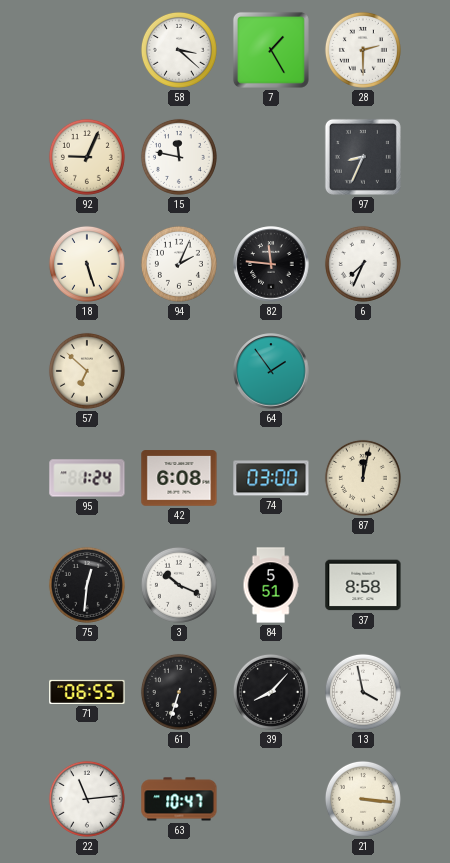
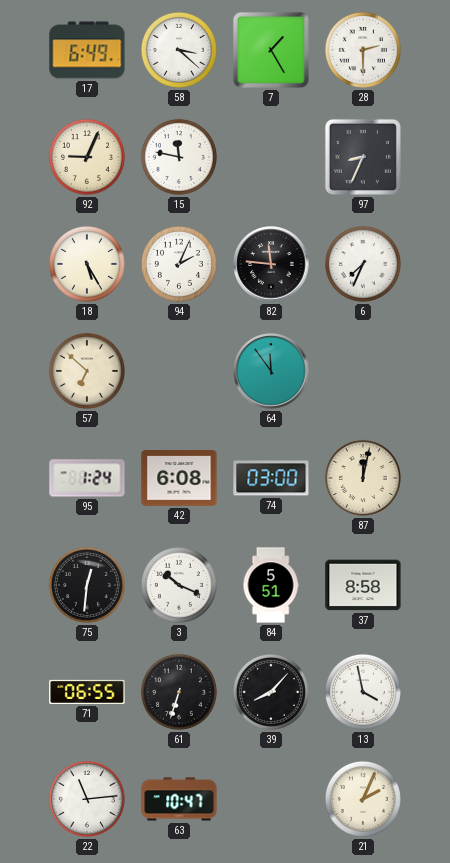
17: none -> 6:49
18: 5:27 -> 5:25
64: 1:54 -> 11:54
21: 3:16 -> 2:04
